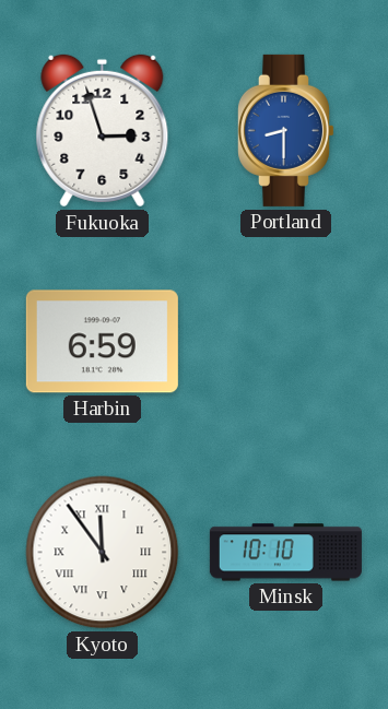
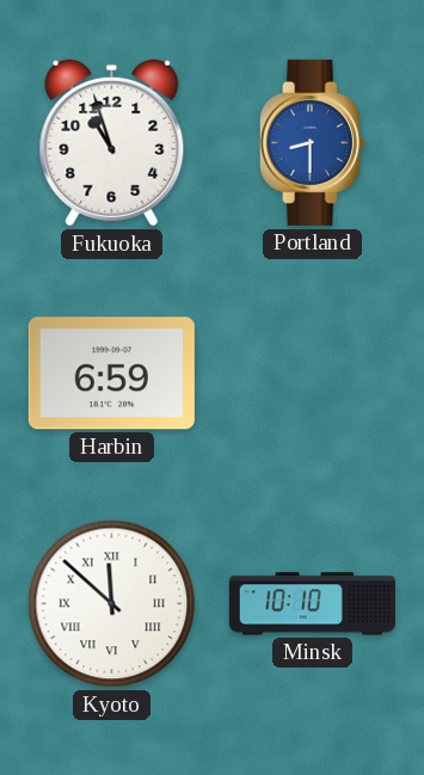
Fukuoka: 2:57 -> 10:57
Kyoto: 11:54 -> 11:52
